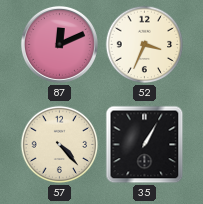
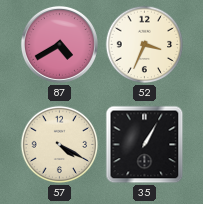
87: 12:11 -> 4:40
57: 4:23 -> 4:20
